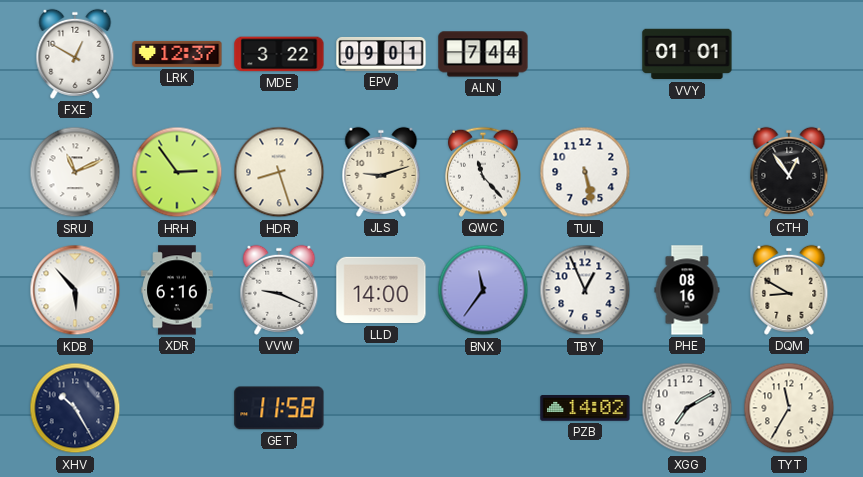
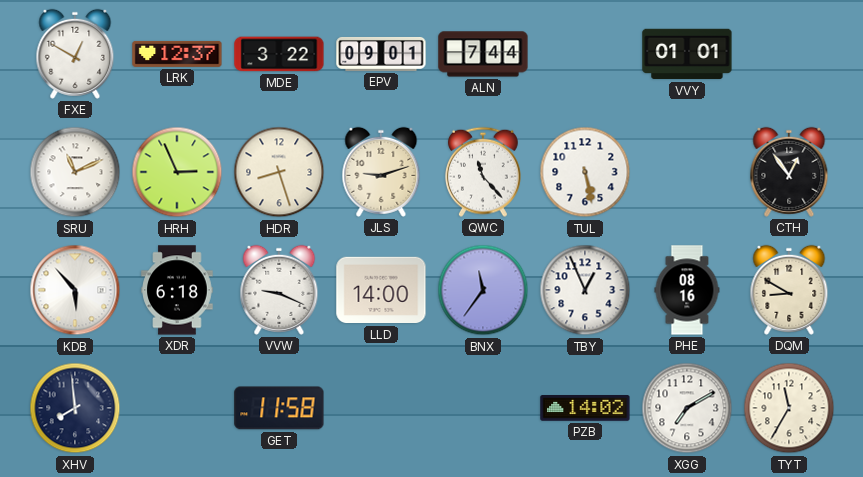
HRH: 2:54 -> 2:56
XDR: 6:16 -> 6:18
XHV: 10:25 -> 7:59
